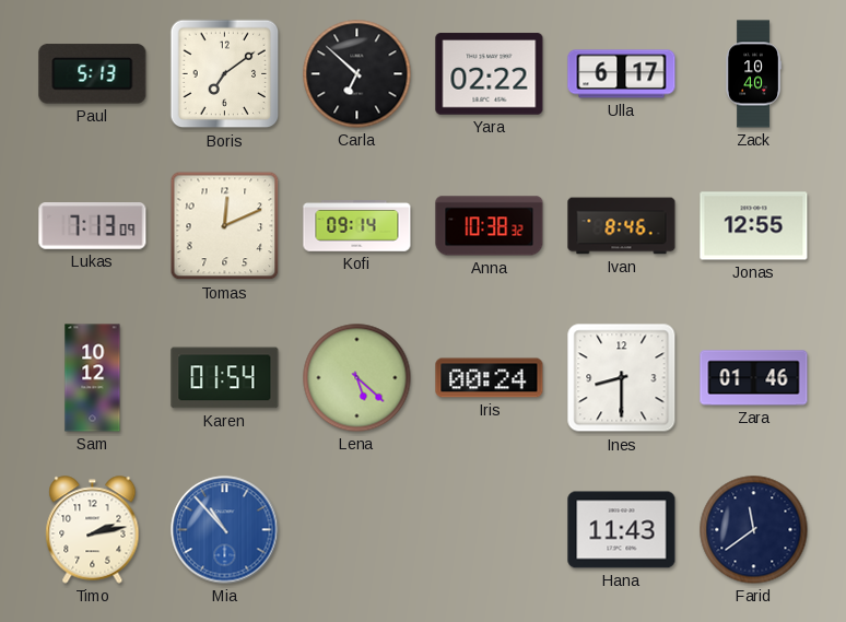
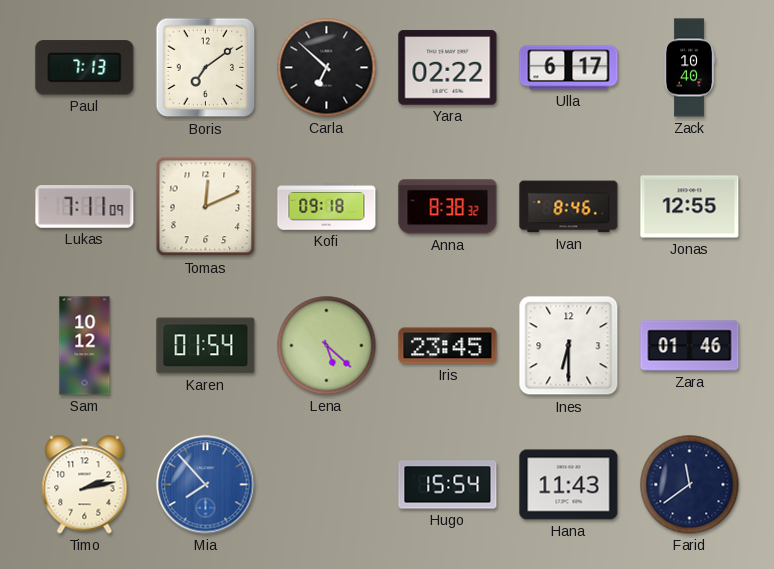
Paul: 5:13 -> 7:13
Lukas: 7:13 -> 7:11
Kofi: 09:14 -> 09:18
Anna: 10:38 -> 8:38
Iris: 00:24 -> 23:45
Ines: 8:30 -> 6:30
Mia: 10:53 -> 7:53
Hugo: none -> 15:54
